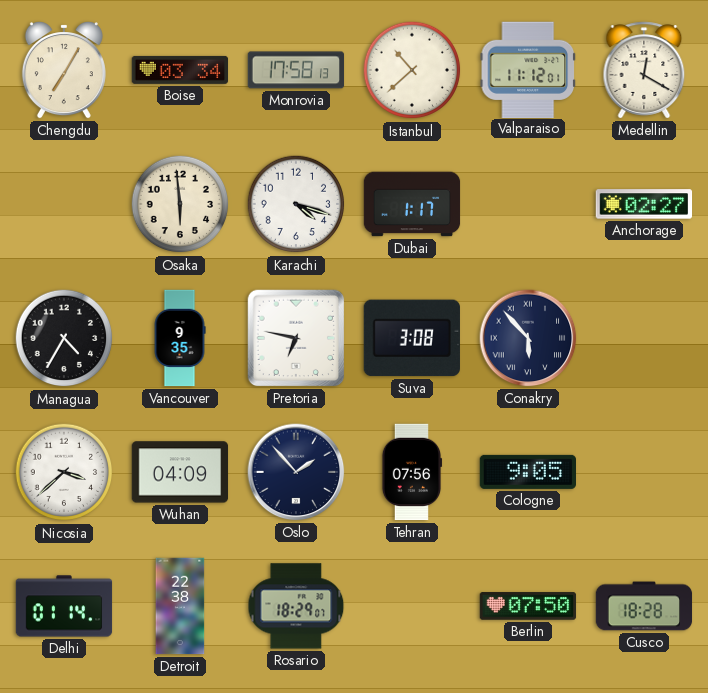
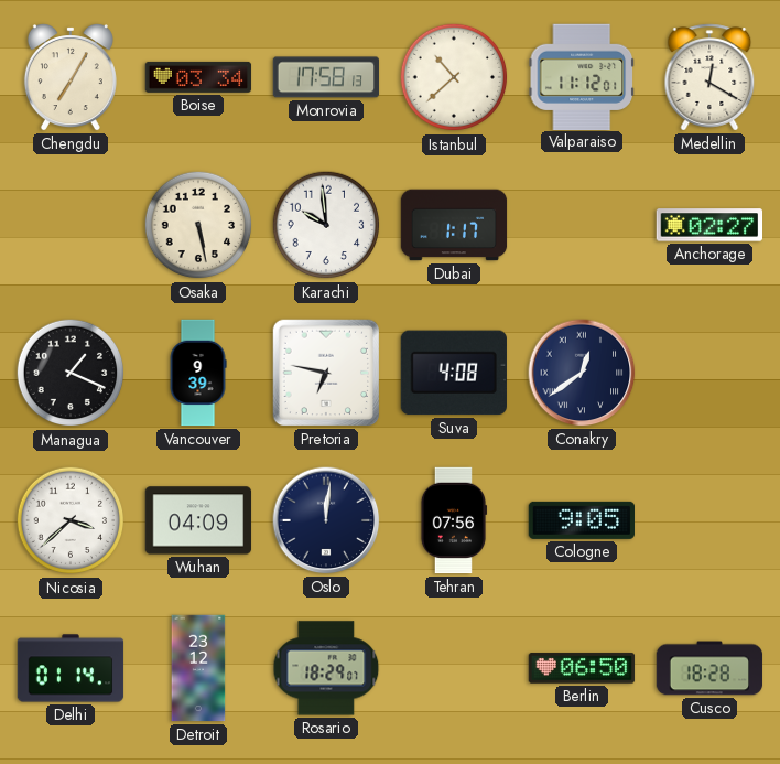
Osaka: 5:59 -> 5:28
Karachi: 4:18 -> 9:59
Managua: 4:35 -> 1:19
Vancouver: 9:35 -> 9:39
Suva: 3:08 -> 4:08
Conakry: 5:53 -> 12:39
Oslo: 1:53 -> 12:01
Detroit: 22:38 -> 23:12
Berlin: 07:50 -> 06:50
